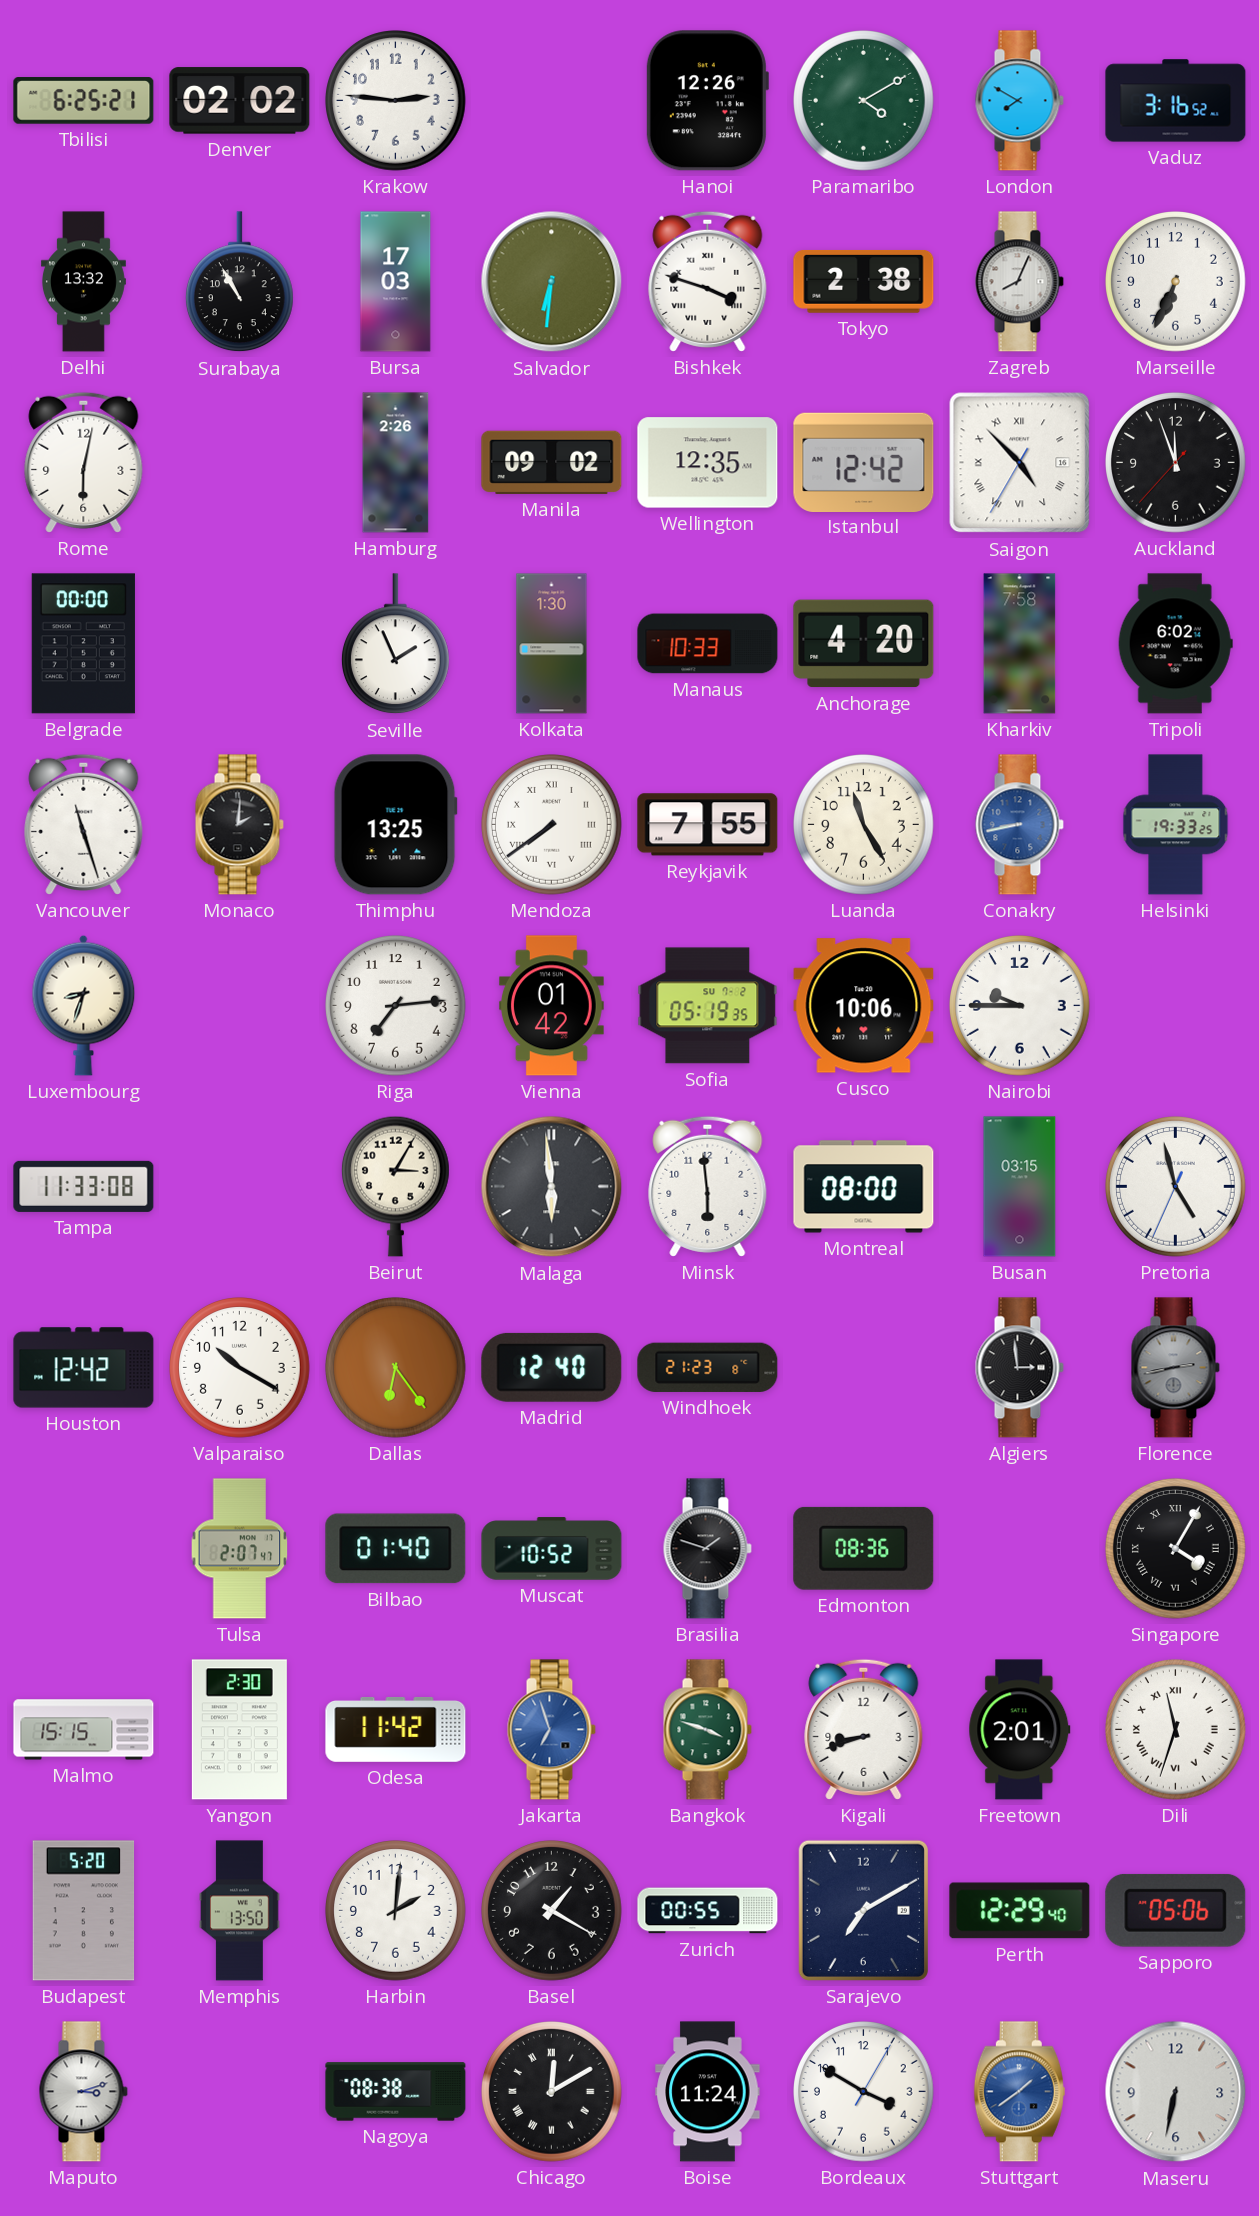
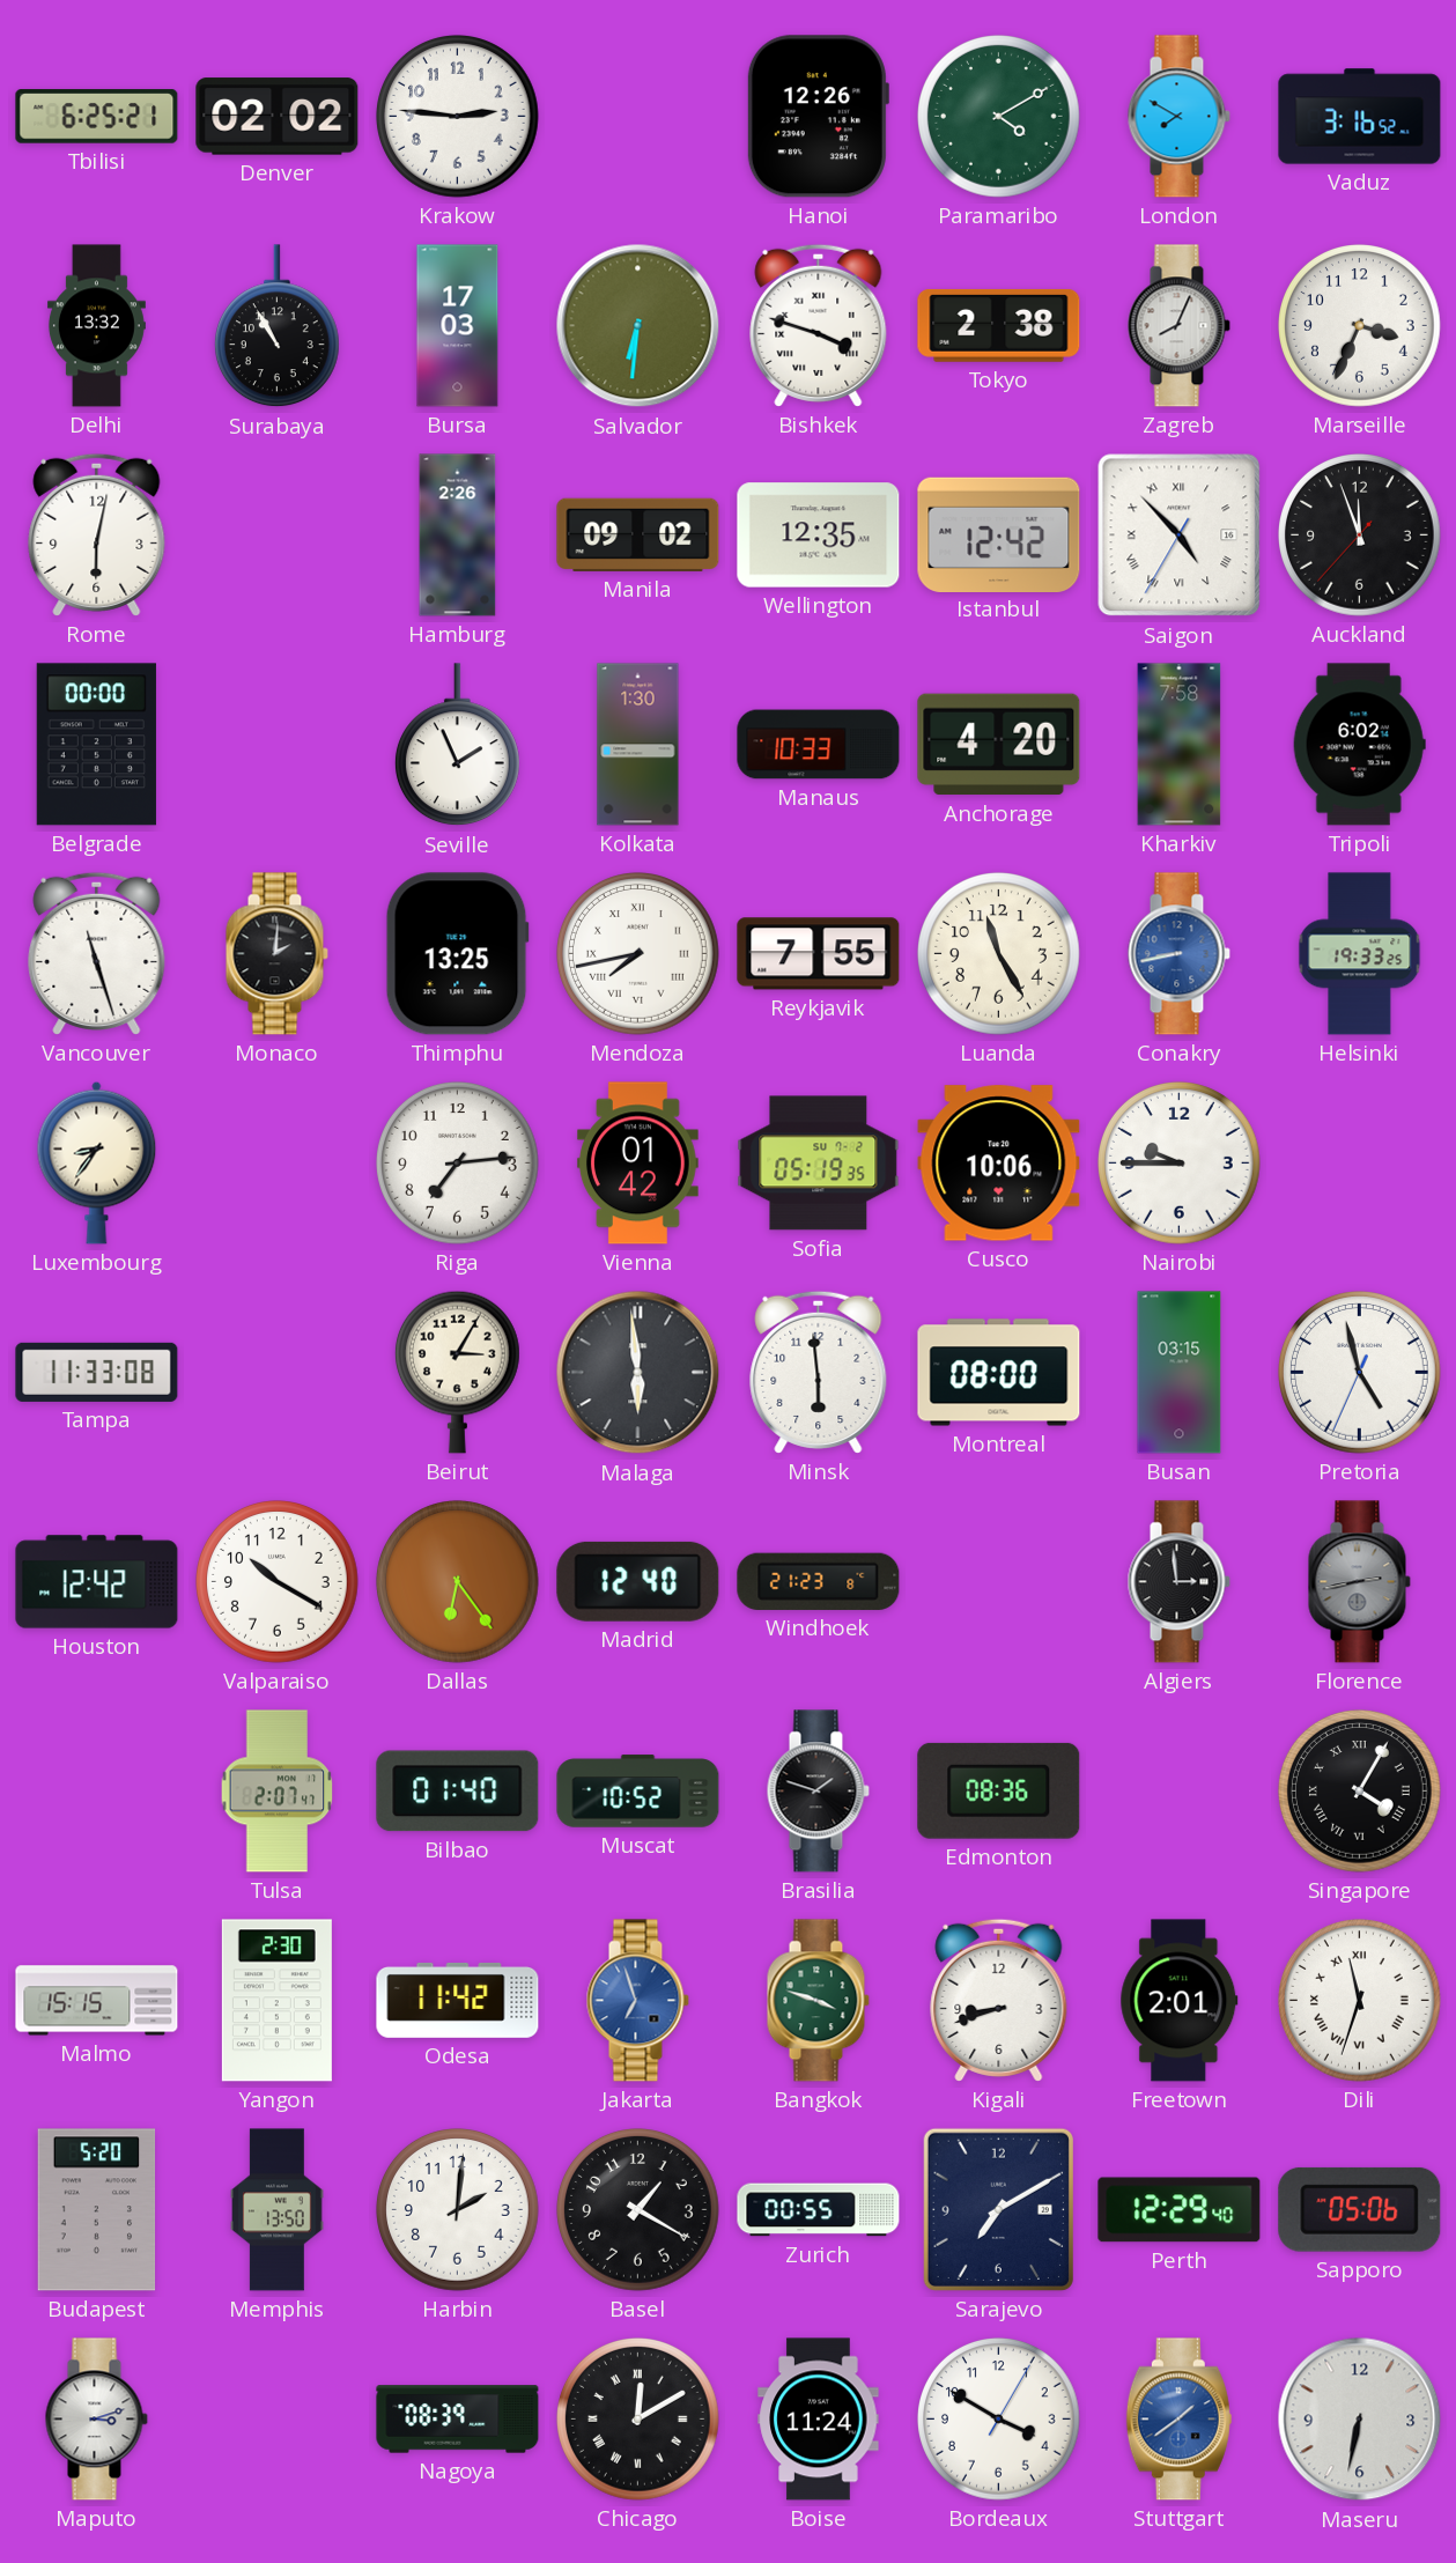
Marseille: 6:34 -> 3:34
Mendoza: 7:39 -> 7:43
Luxembourg: 8:33 -> 8:36
Nagoya: 08:38 -> 08:39
